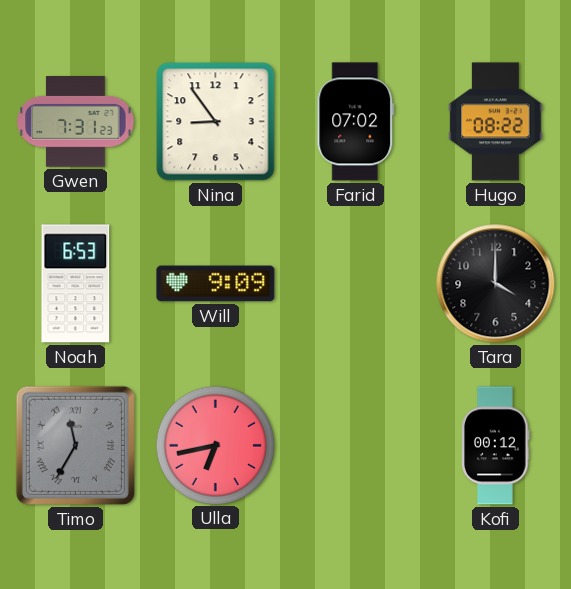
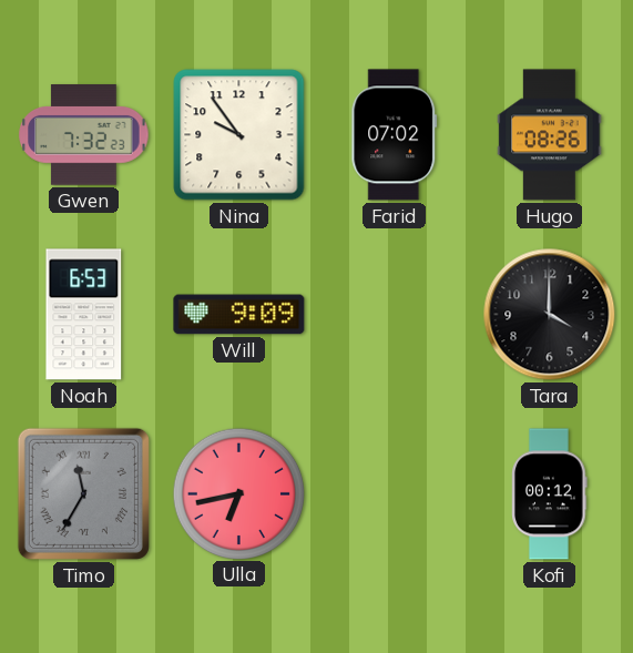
Gwen: 7:31 -> 7:32
Nina: 8:54 -> 9:54
Hugo: 08:22 -> 08:26
